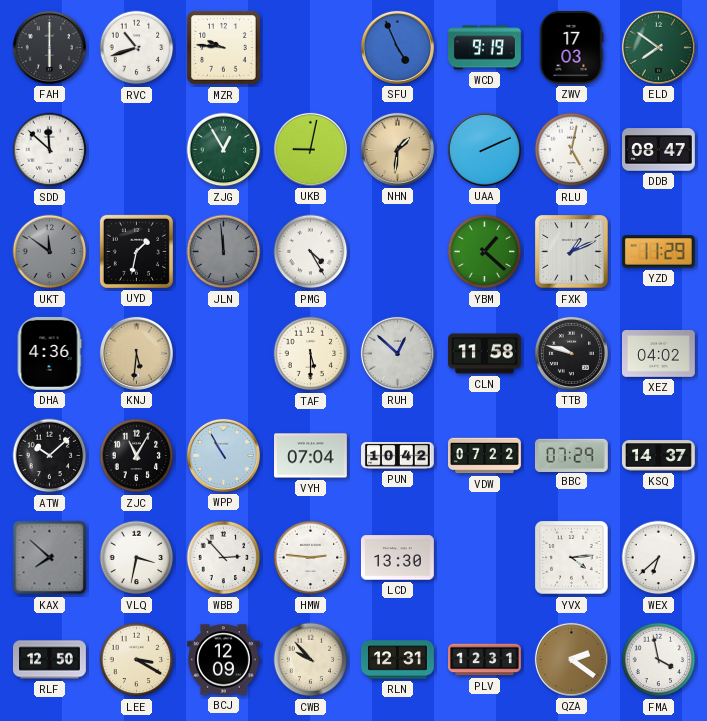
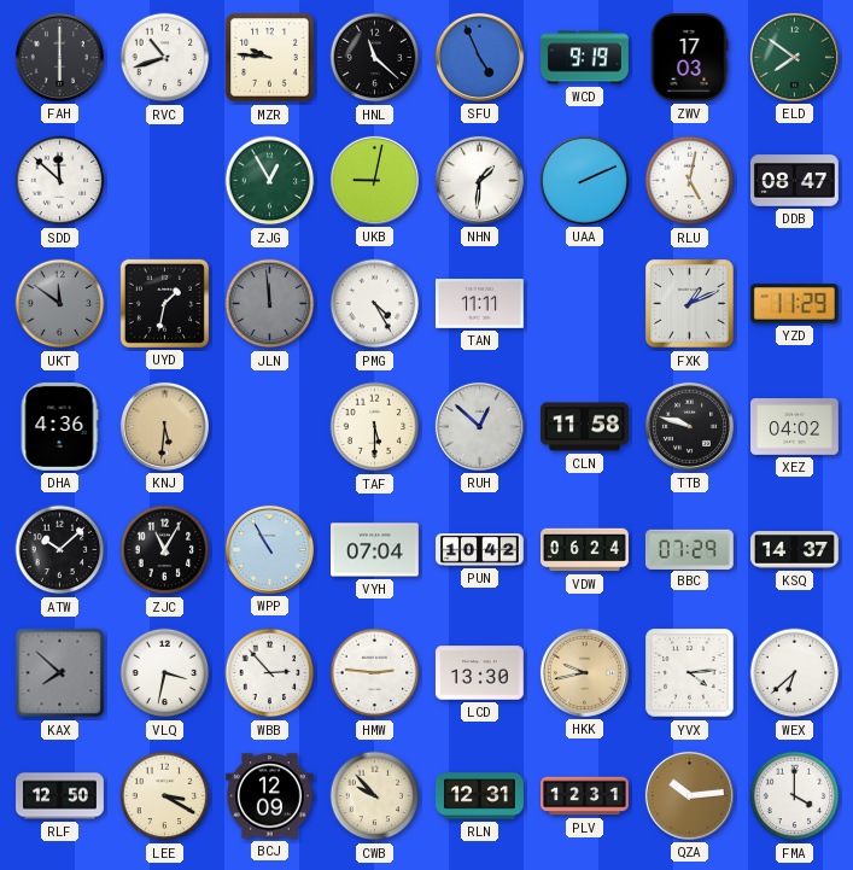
HNL: none -> 11:22
NHN dial: champagne -> white
TAN: none -> 11:11
YBM: 1:22 -> none
VDW: 07:22 -> 06:24
HKK: none -> 9:43
QZA: 2:21 -> 10:14
FMA: 3:58 -> 4:00
